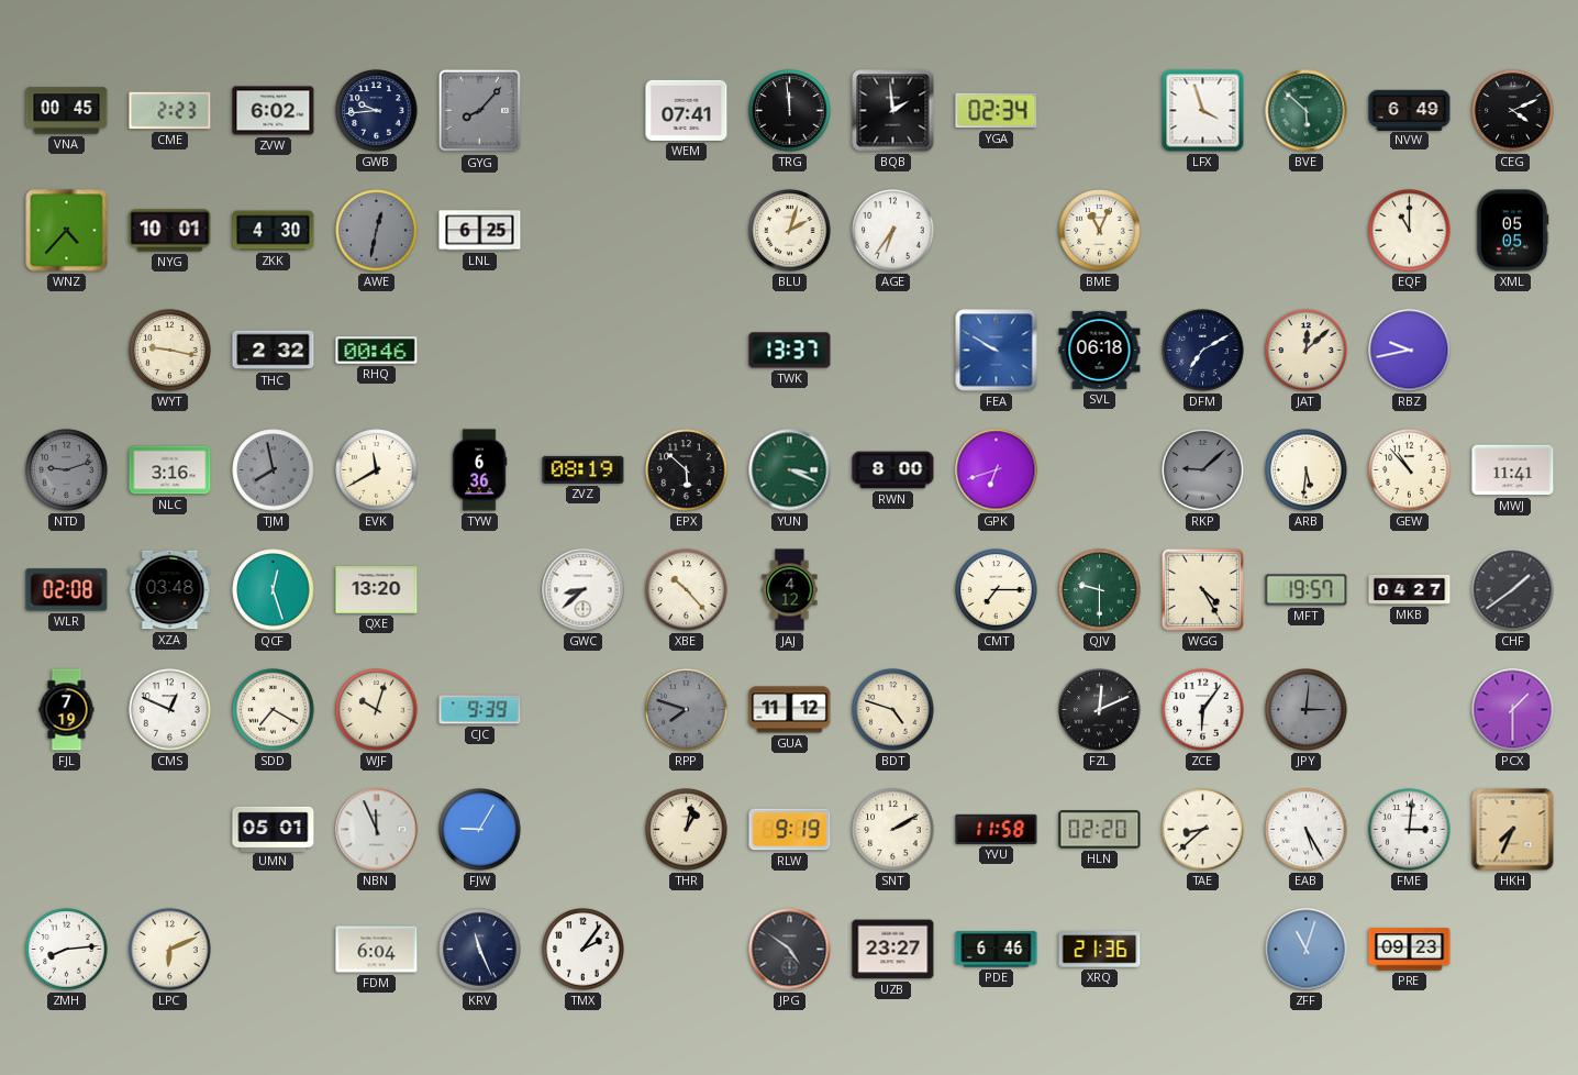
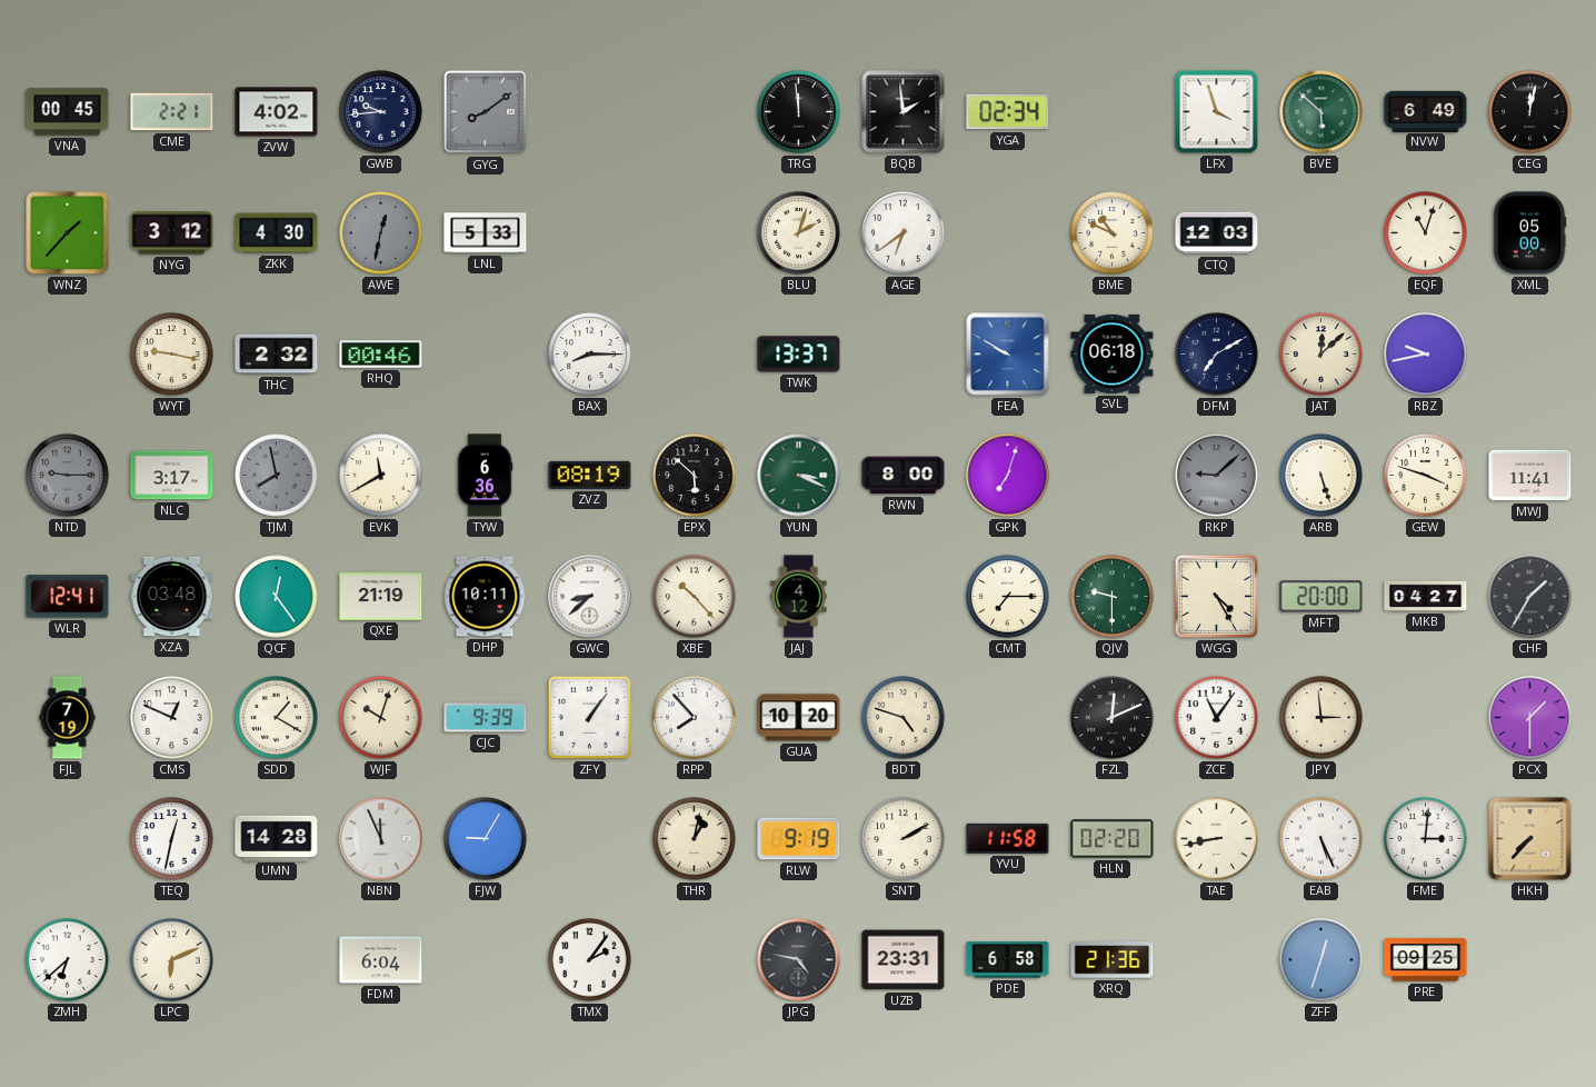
CME: 2:23 -> 2:21
ZVW: 6:02 -> 4:02
GYG: 8:07 -> 8:09
WEM: 07:41 -> none
CEG: 4:11 -> 12:02
WNZ: 4:37 -> 1:37
NYG: 10:01 -> 3:12
LNL: 6:25 -> 5:33
AGE: 6:36 -> 6:39
BME: 11:04 -> 10:49
CTQ: none -> 12:03
EQF: 11:00 -> 11:03
XML: 05:05 -> 05:00
BAX: none -> 8:15
NTD: 9:12 -> 9:15
NLC: 3:16 -> 3:17
GPK: 6:42 -> 7:03
ARB: 5:31 -> 5:27
GEW: 10:53 -> 3:48
WLR: 02:08 -> 12:41
QCF: 12:27 -> 12:24
QXE: 13:20 -> 21:19
DHP: none -> 10:11
MFT: 19:57 -> 20:00
CHF: 1:39 -> 1:35
SDD: 7:20 -> 1:20
ZFY: none -> 1:06
RPP: 7:48 -> 7:53
RPP dial: grey -> white
GUA: 11:12 -> 10:20
ZCE: 6:06 -> 11:06
JPY: 3:01 -> 2:59
JPY dial: grey -> cream
TEQ: none -> 12:32
UMN: 05:01 -> 14:28
TAE: 8:38 -> 8:43
EAB: 5:25 -> 5:26
HKH: 7:34 -> 7:37
ZMH: 8:14 -> 6:38
KRV: 11:26 -> none
JPG: 4:51 -> 4:47
UZB: 23:27 -> 23:31
PDE: 6:46 -> 6:58
ZFF: 11:03 -> 12:33
PRE: 09:23 -> 09:25
